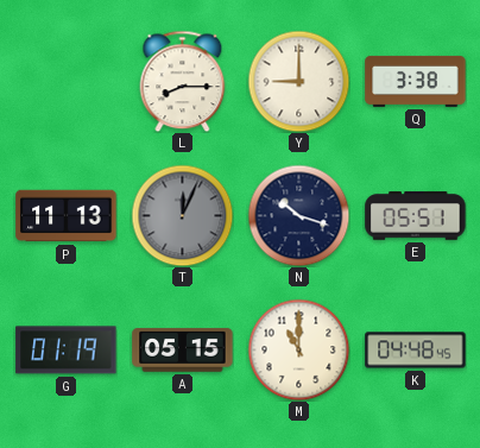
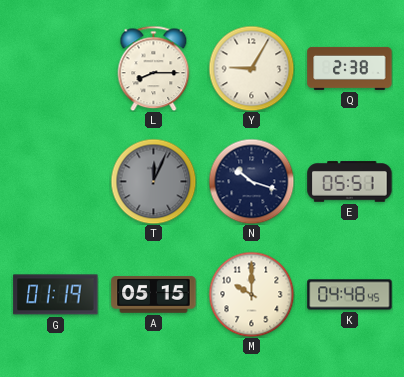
Y: 9:00 -> 9:05
Q: 3:38 -> 2:38
P: 11:13 -> none
M: 11:00 -> 10:00
